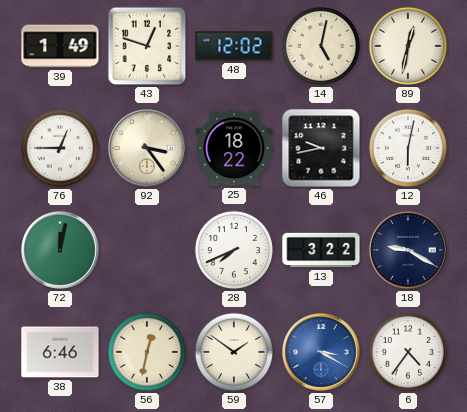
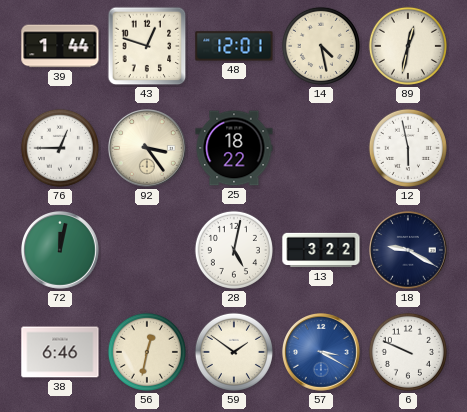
39: 1:49 -> 1:44
48: 12:02 -> 12:01
14: 5:02 -> 4:28
46: 9:43 -> none
12: 6:02 -> 5:58
28: 7:41 -> 5:02
6: 4:36 -> 9:49
